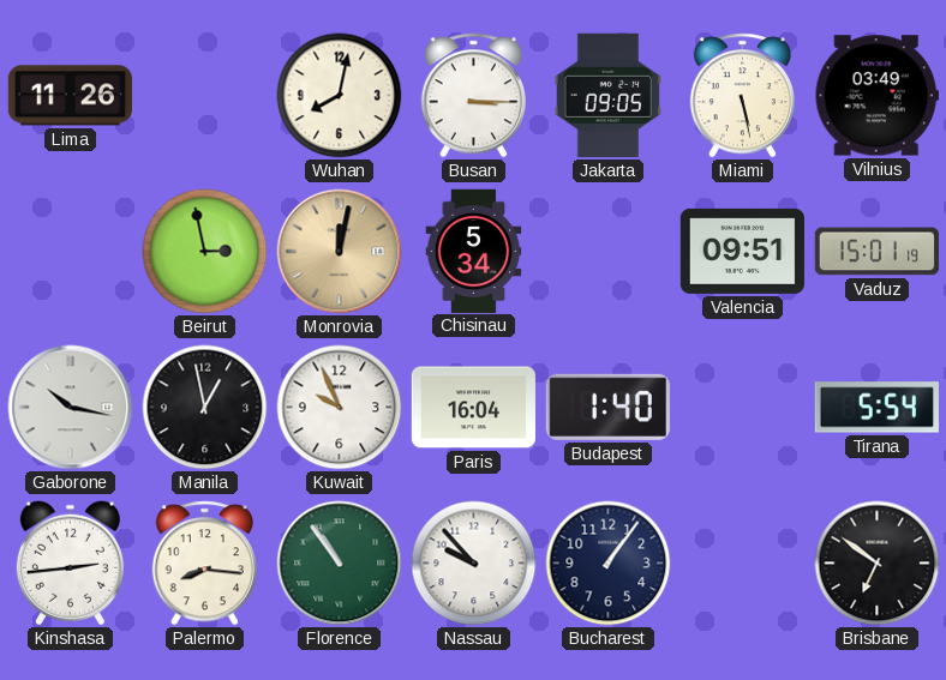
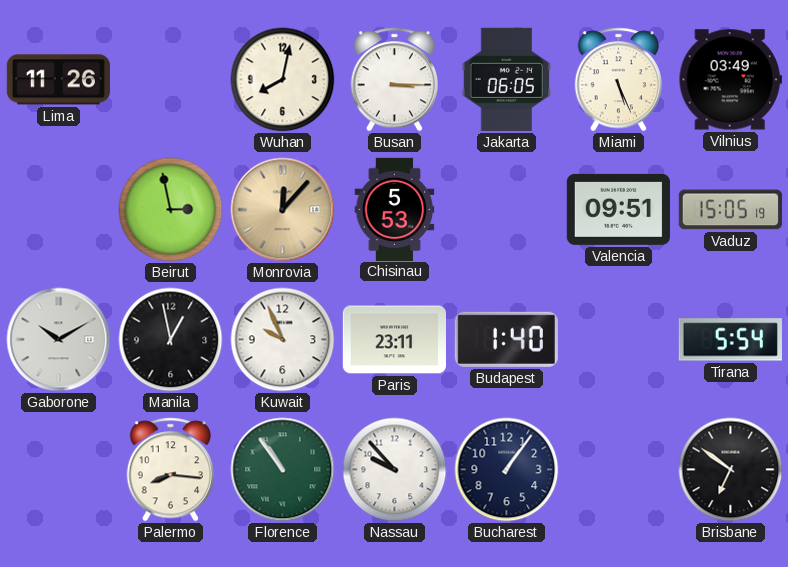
Jakarta: 09:05 -> 06:05
Miami: 5:28 -> 5:26
Monrovia: 12:02 -> 12:07
Chisinau: 5:34 -> 5:53
Vaduz: 15:01 -> 15:05
Gaborone: 10:17 -> 10:10
Paris: 16:04 -> 23:11
Kinshasa: 2:44 -> none
